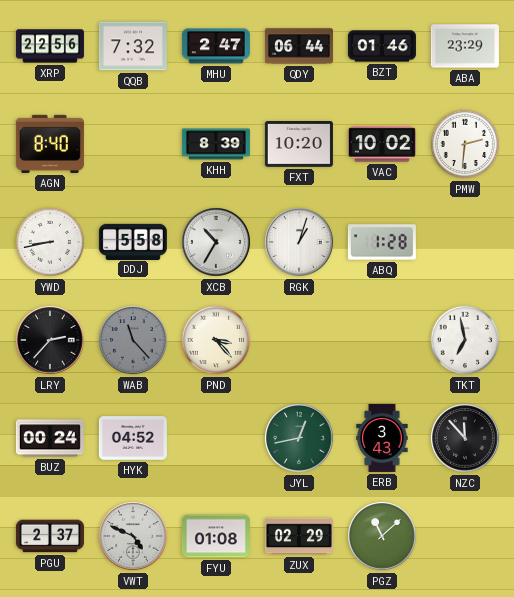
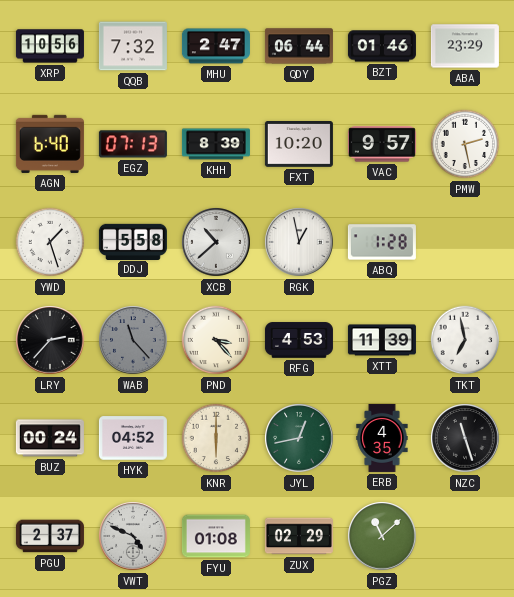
XRP: 22:56 -> 10:56
AGN: 8:40 -> 6:40
EGZ: none -> 07:13
VAC: 10:02 -> 9:57
PMW: 2:31 -> 2:28
YWD: 8:43 -> 1:27
XCB: 10:35 -> 10:38
RGK: 1:03 -> 12:58
RFG: none -> 4:53
XTT: none -> 11:39
KNR: none -> 6:00
ERB: 3:43 -> 4:35
NZC: 11:53 -> 11:27
